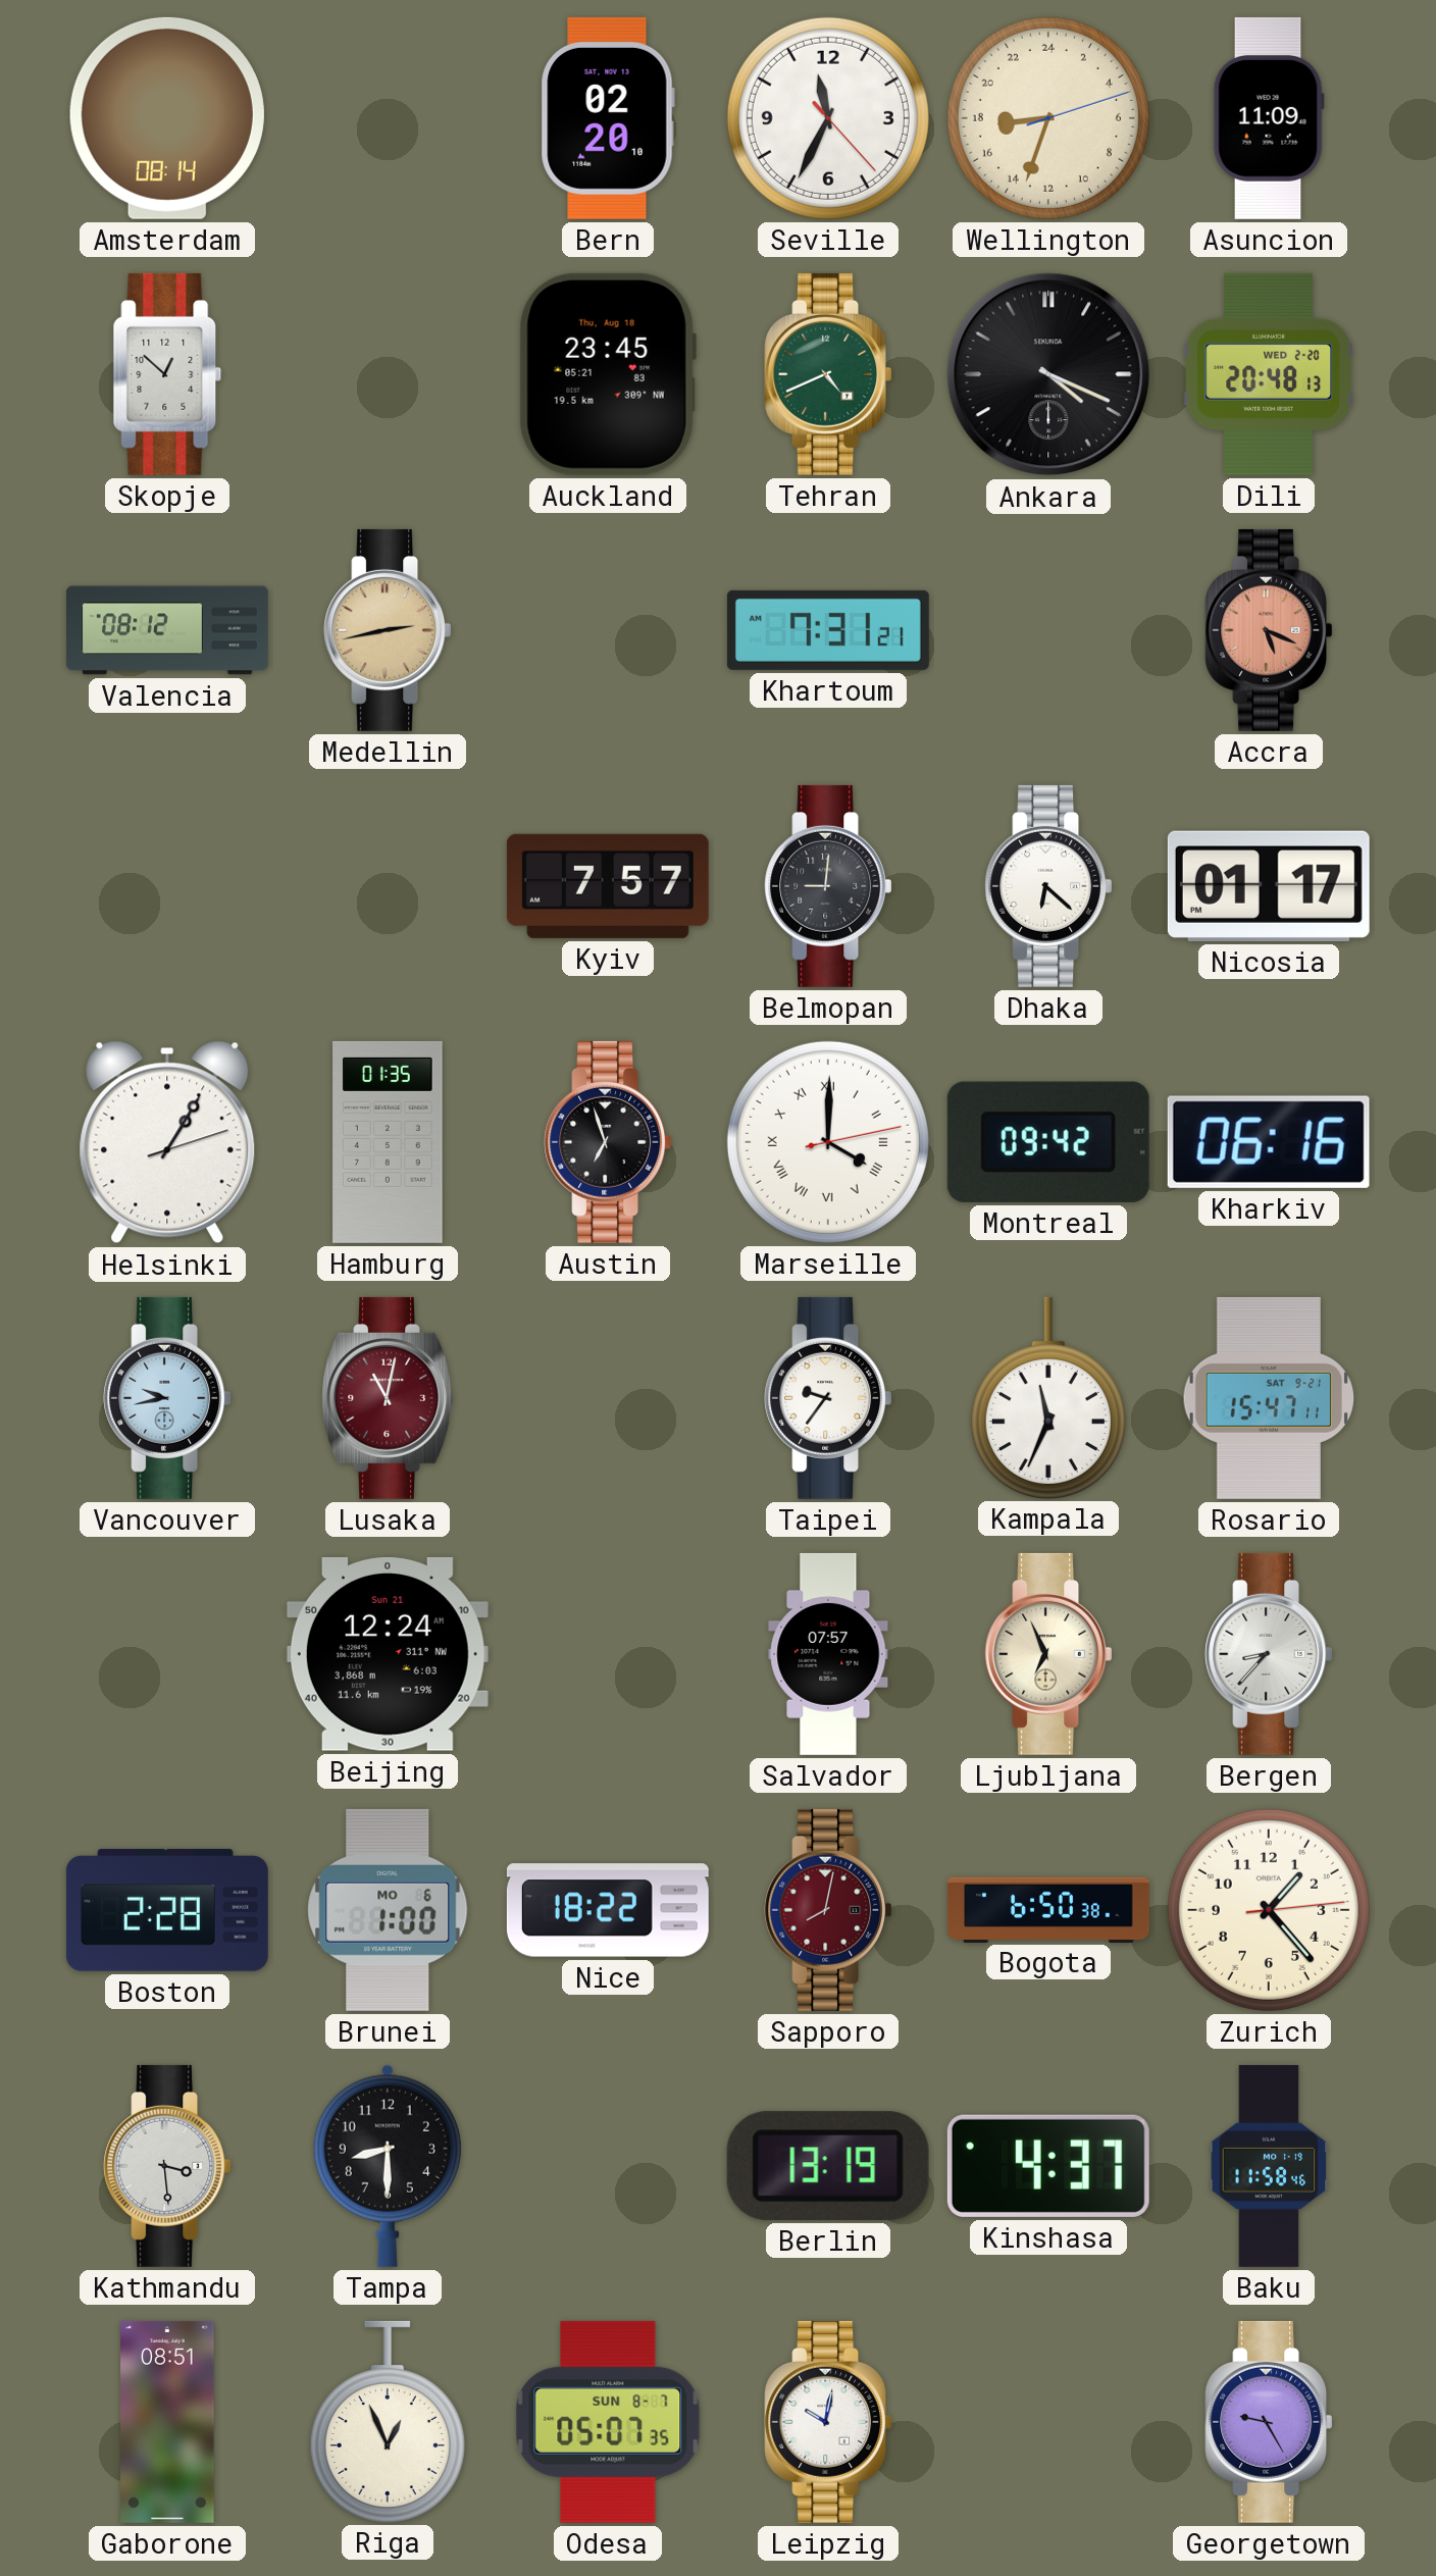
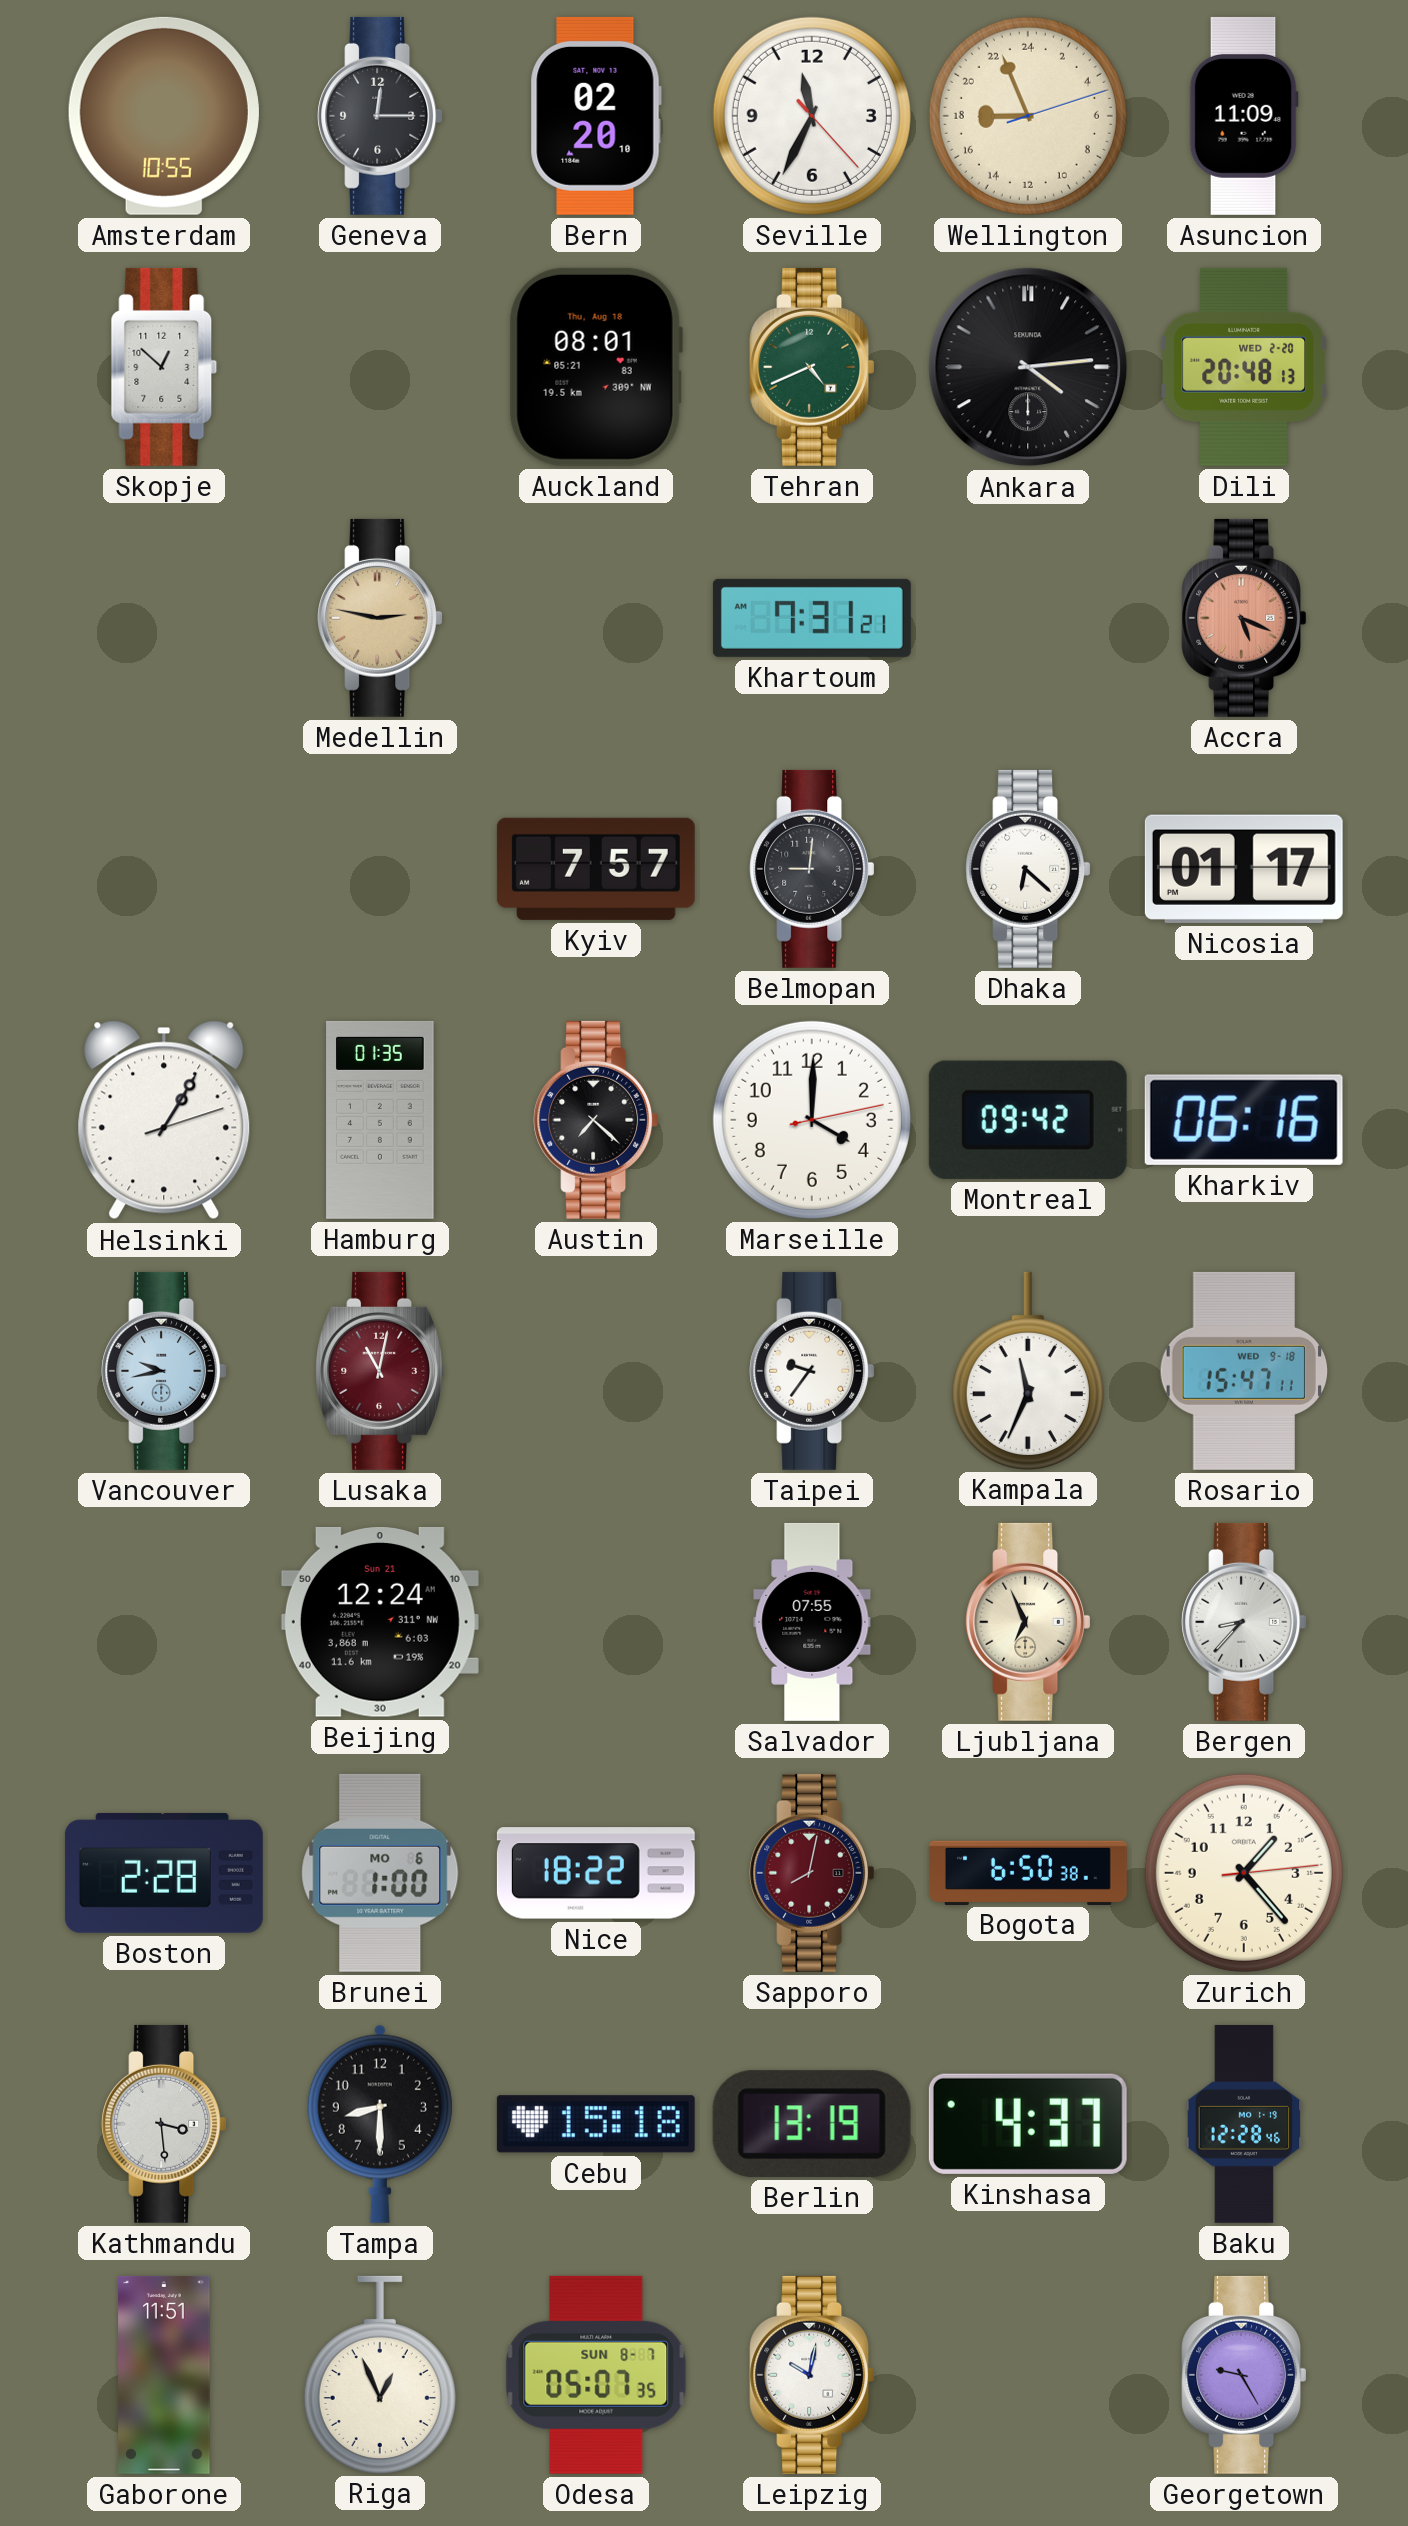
Amsterdam: 08:14 -> 10:55
Geneva: none -> 12:15
Wellington: 17:33 -> 17:56
Auckland: 23:45 -> 08:01
Ankara: 4:19 -> 4:14
Valencia: 08:12 -> none
Medellin: 2:43 -> 2:47
Austin: 6:57 -> 7:22
Marseille numerals: Roman -> Arabic
Rosario date: SAT 9-21 -> WED 9-18
Salvador: 07:57 -> 07:55
Cebu: none -> 15:18
Baku: 11:58 -> 12:28
Gaborone: 08:51 -> 11:51
